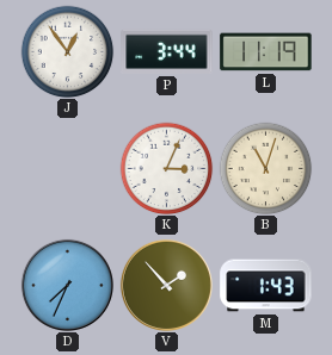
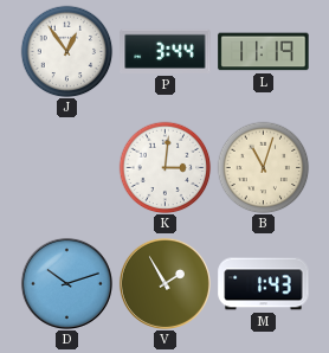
K: 3:04 -> 3:01
D: 7:34 -> 10:12
V: 1:53 -> 1:55
